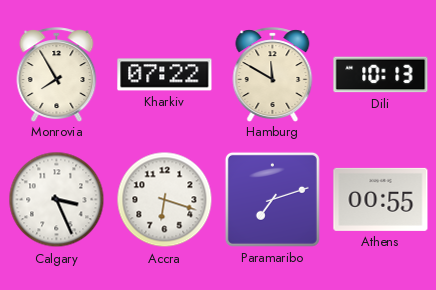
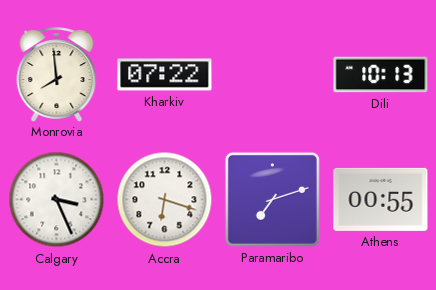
Monrovia: 7:55 -> 7:59
Hamburg: 11:50 -> none
